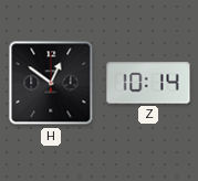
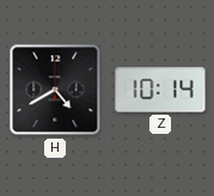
H: 12:51 -> 4:40
